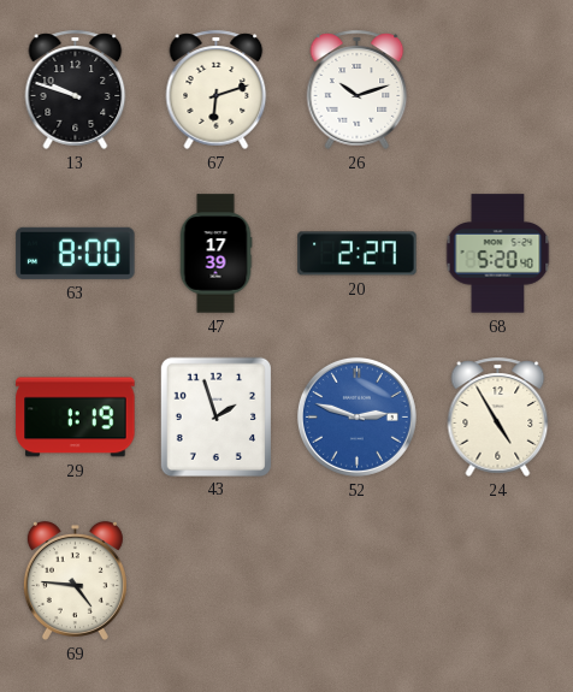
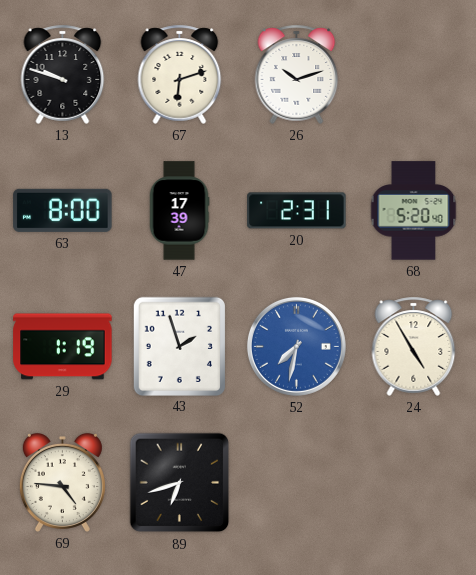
20: 2:27 -> 2:31
52: 2:48 -> 7:32
89: none -> 6:42
